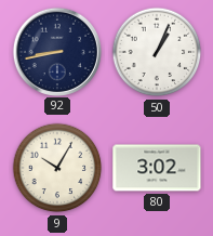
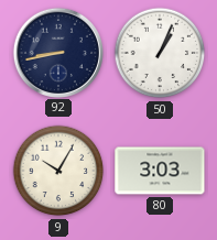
80: 3:02 -> 3:03
